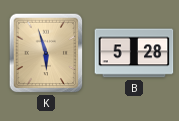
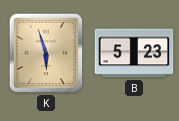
B: 5:28 -> 5:23
